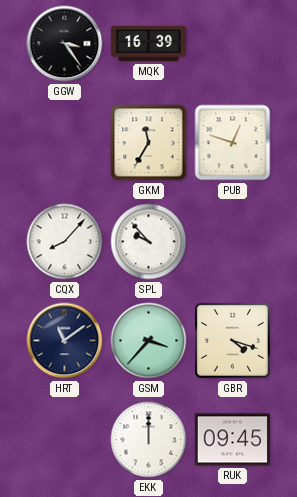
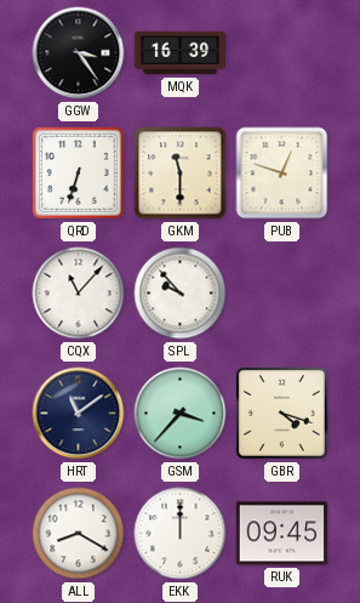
QRD: none -> 6:33
GKM: 11:35 -> 11:30
CQX: 8:07 -> 11:07
ALL: none -> 8:20
